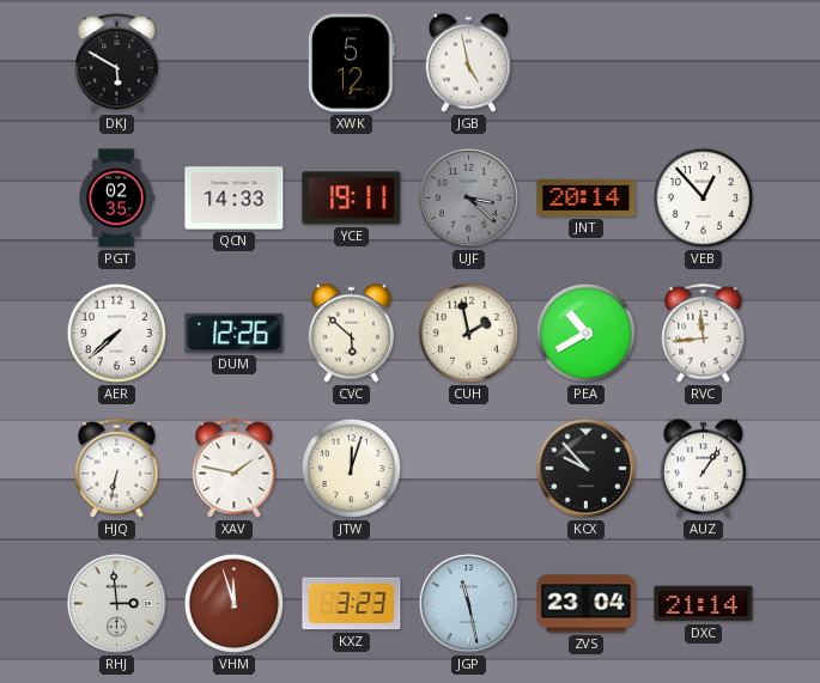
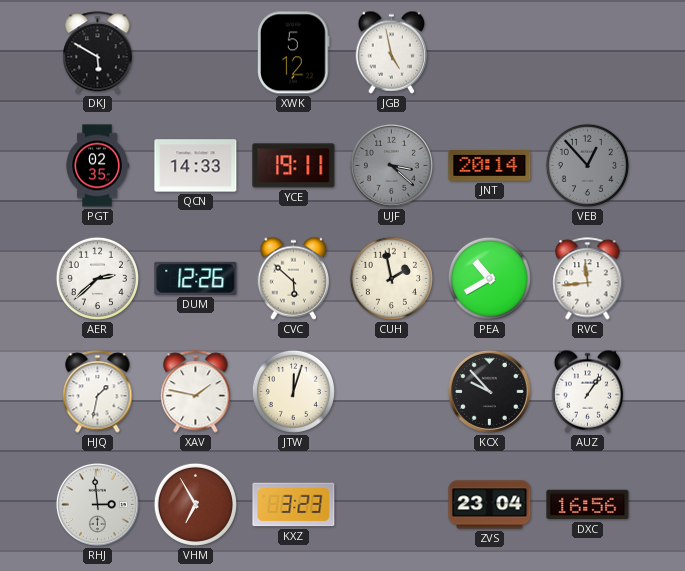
VEB dial: white -> grey
AER: 7:38 -> 2:38
HJQ: 6:32 -> 1:32
VHM: 11:57 -> 6:55
JGP: 11:28 -> none
DXC: 21:14 -> 16:56
